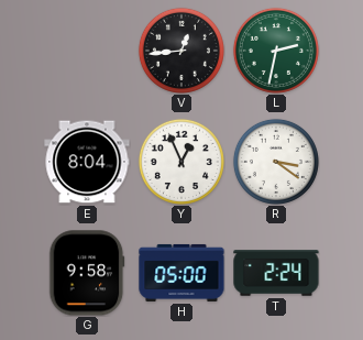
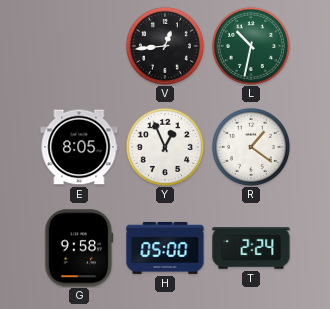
L: 2:32 -> 10:32
E: 8:04 -> 8:05
R: 3:21 -> 1:21
